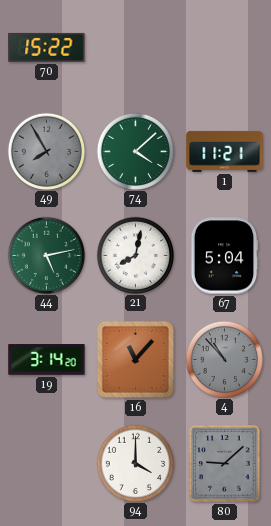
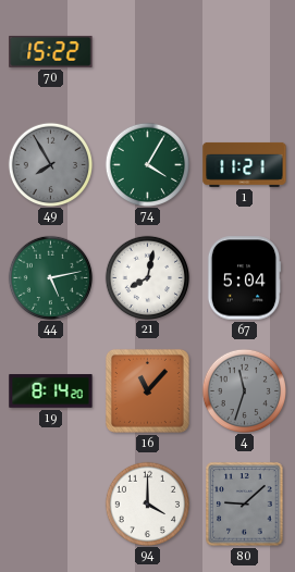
74: 4:08 -> 4:05
19: 3:14 -> 8:14
4: 10:53 -> 11:33
